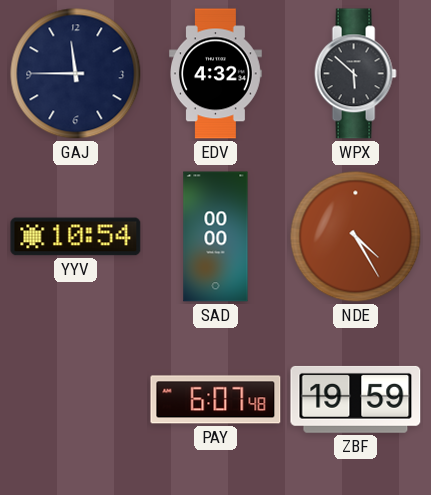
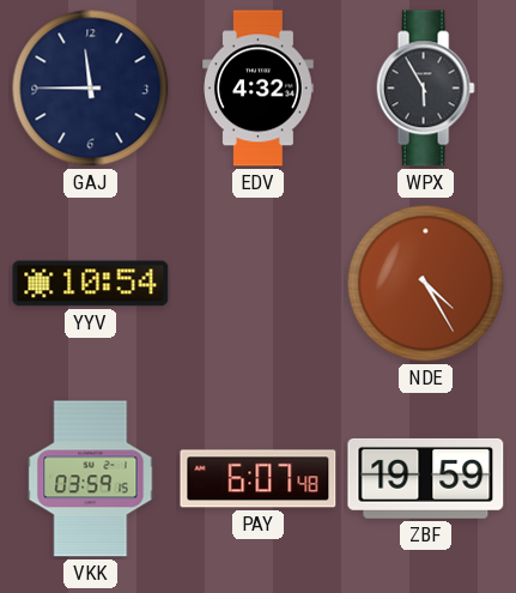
WPX: 5:52 -> 5:55
SAD: 00:00 -> none
VKK: none -> 03:59
